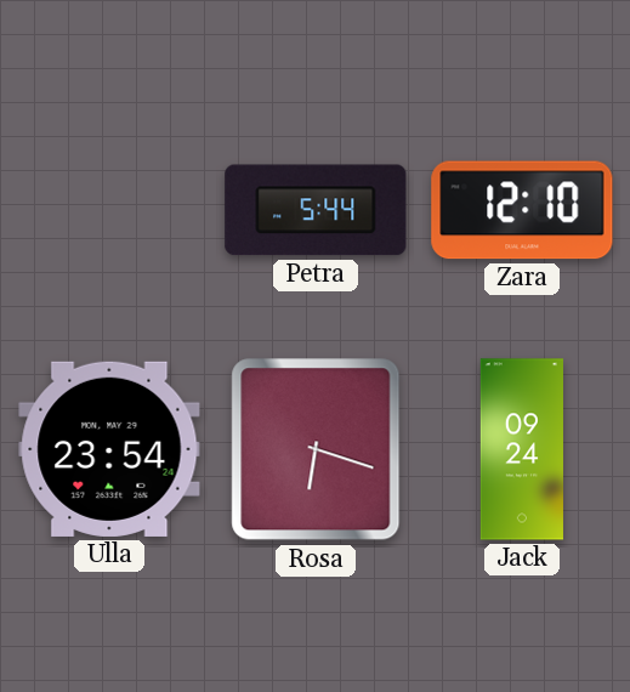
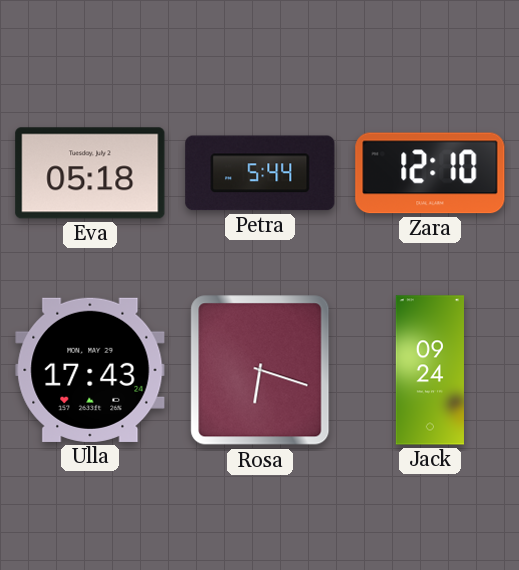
Eva: none -> 05:18
Ulla: 23:54 -> 17:43
